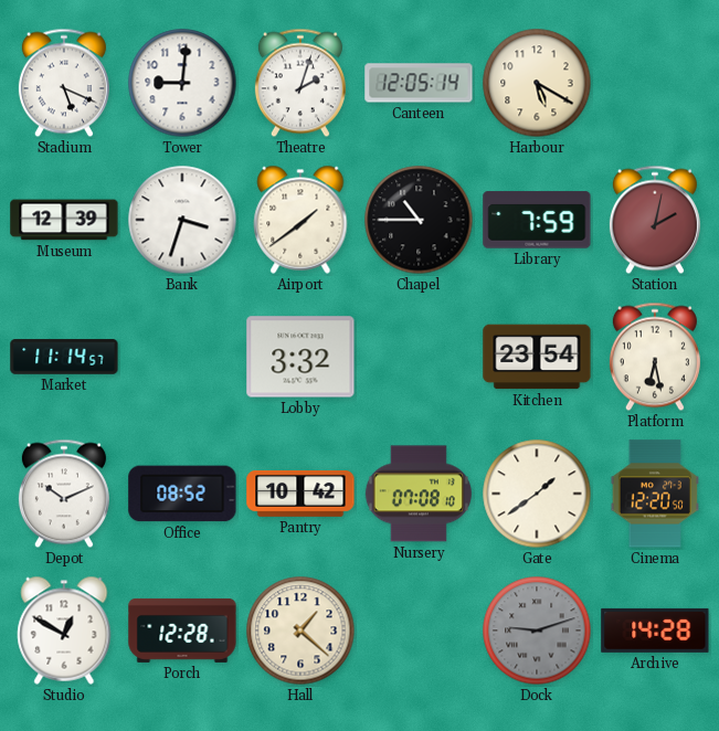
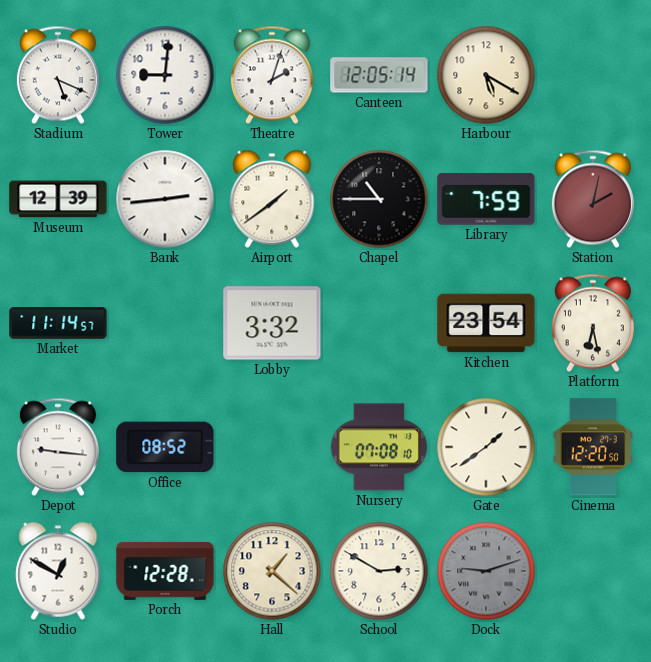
Bank: 3:33 -> 2:44
Depot: 10:11 -> 9:16
Pantry: 10:42 -> none
School: none -> 2:50
Archive: 14:28 -> none
